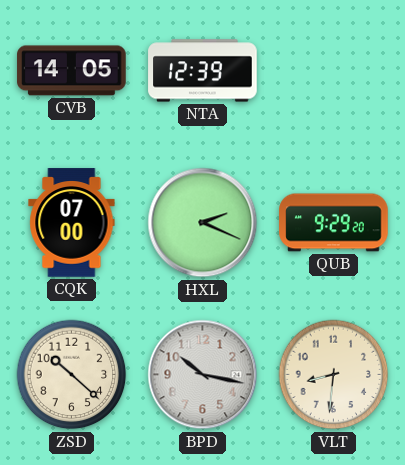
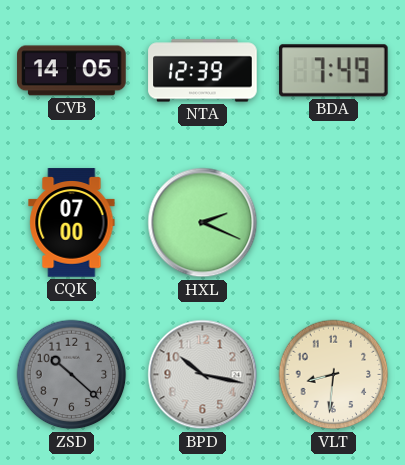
BDA: none -> 7:49
QUB: 9:29 -> none
ZSD dial: cream -> grey
